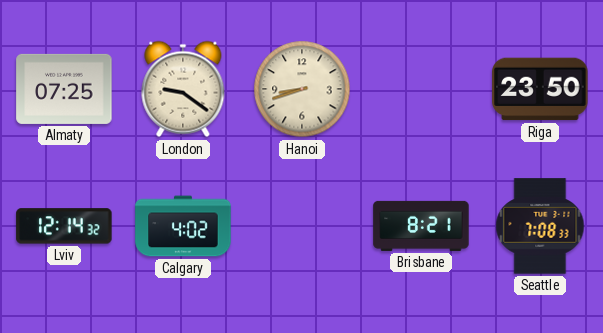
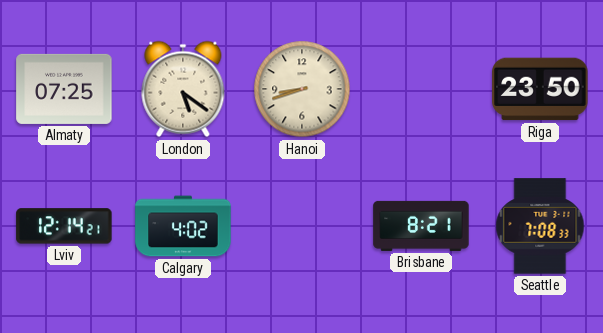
London: 9:21 -> 5:21
Lviv: 12:14:32 -> 12:14:21
